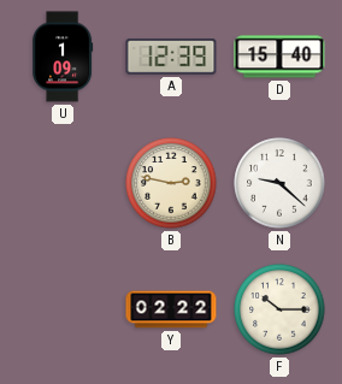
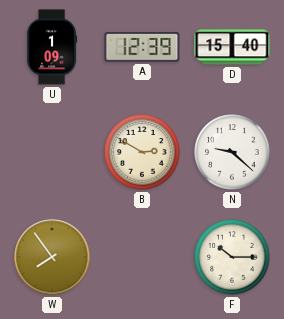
B: 2:47 -> 2:50
W: none -> 7:54
Y: 02:22 -> none
